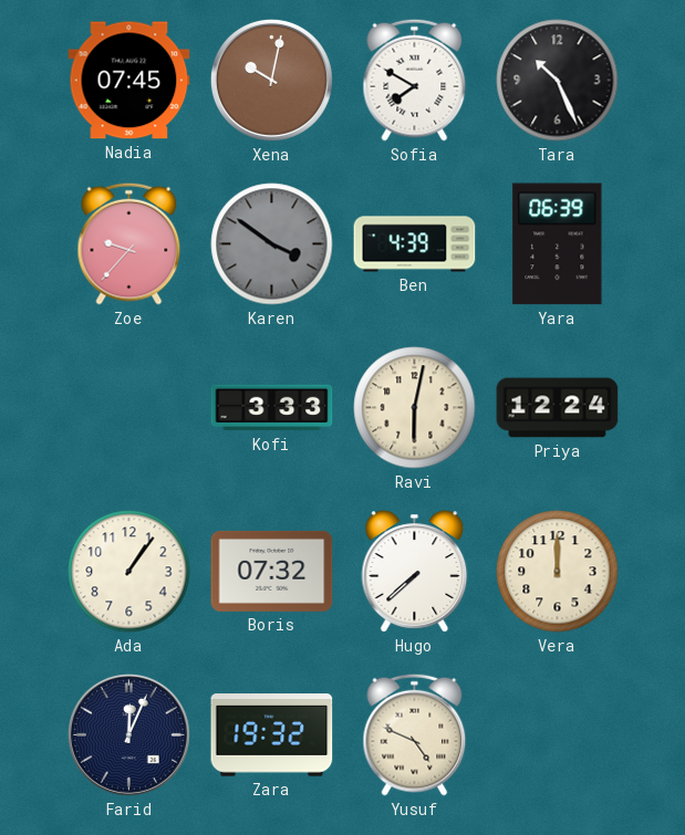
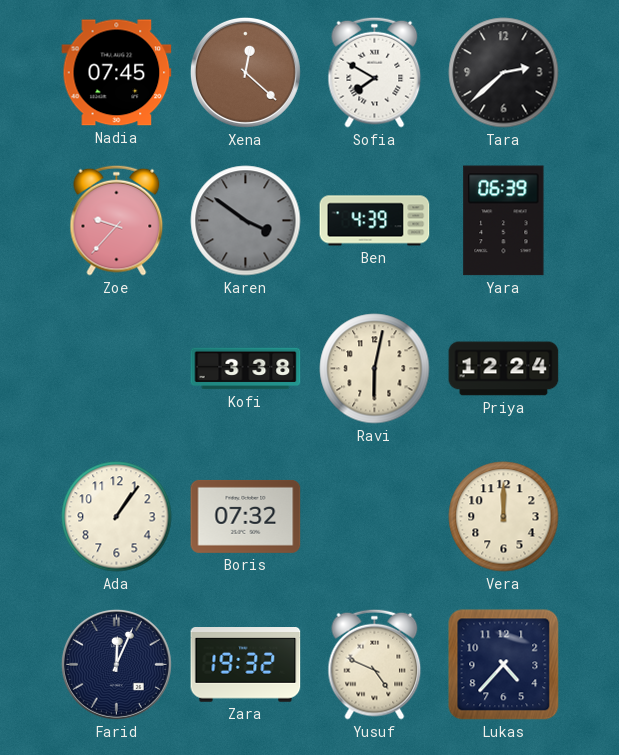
Xena: 10:02 -> 12:22
Tara: 10:26 -> 2:38
Kofi: 3:33 -> 3:38
Hugo: 7:38 -> none
Lukas: none -> 4:37
